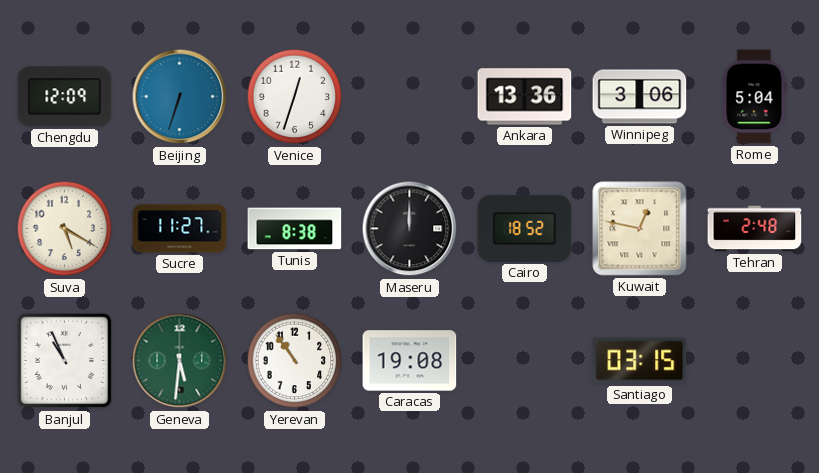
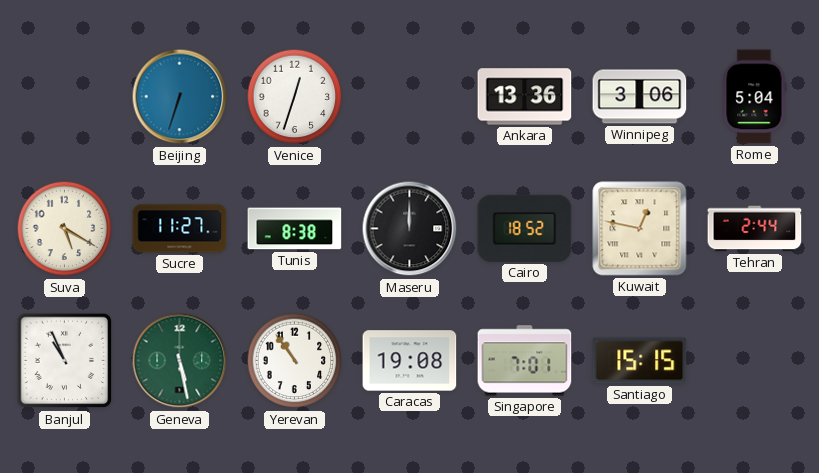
Chengdu: 12:09 -> none
Tehran: 2:48 -> 2:44
Geneva: 5:31 -> 5:28
Singapore: none -> 7:01
Santiago: 03:15 -> 15:15
